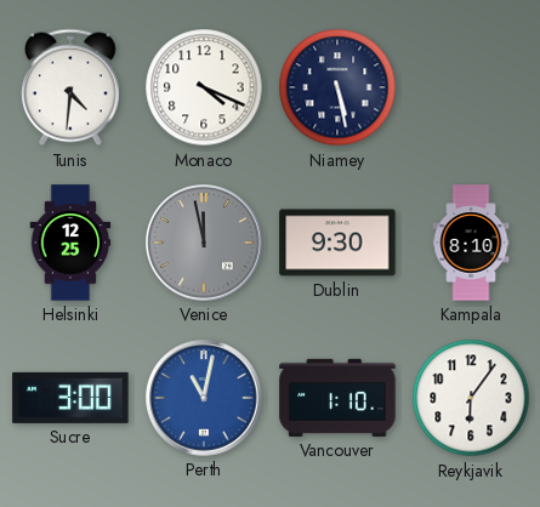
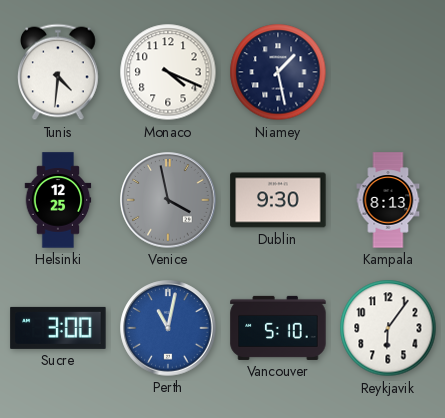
Niamey: 5:28 -> 1:28
Venice: 11:58 -> 3:58
Kampala: 8:10 -> 8:13
Vancouver: 1:10 -> 5:10
